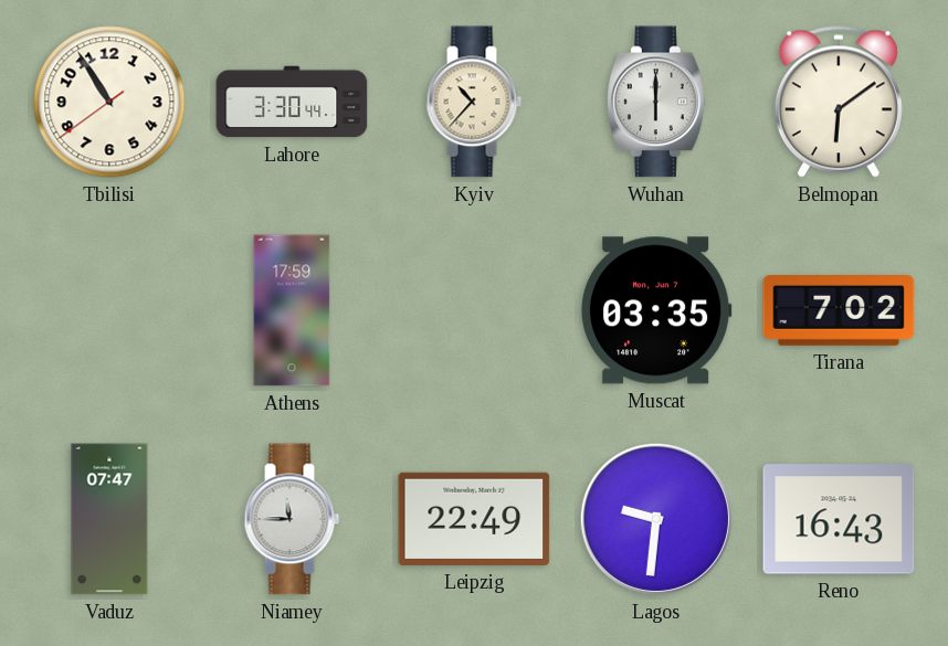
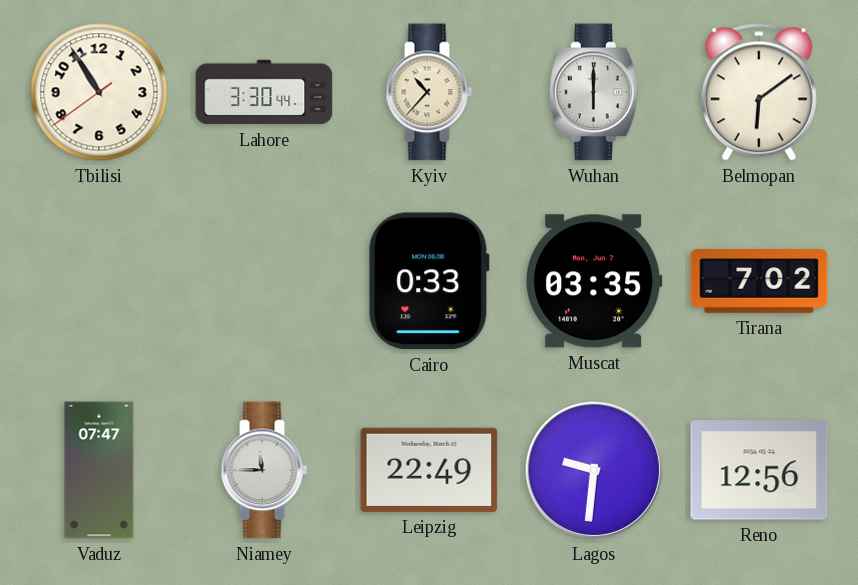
Athens: 17:59 -> none
Cairo: none -> 0:33
Reno: 16:43 -> 12:56
